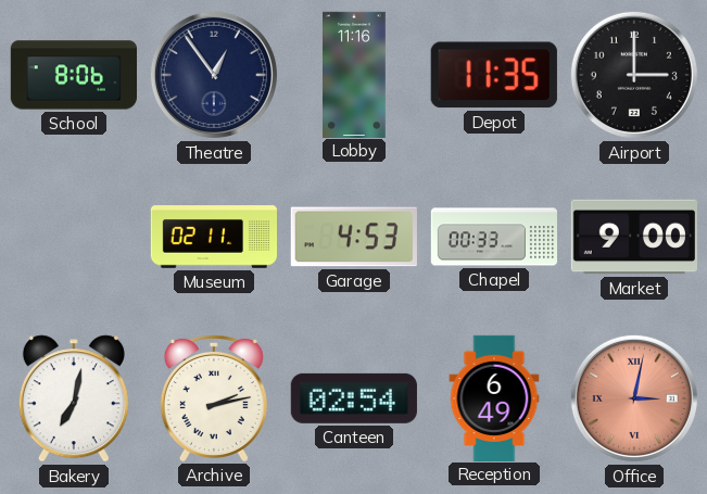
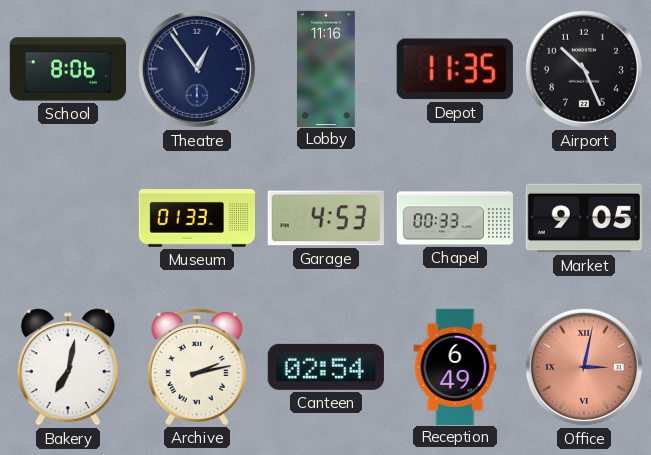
Airport: 3:00 -> 10:26
Museum: 02:11 -> 01:33
Market: 9:00 -> 9:05
